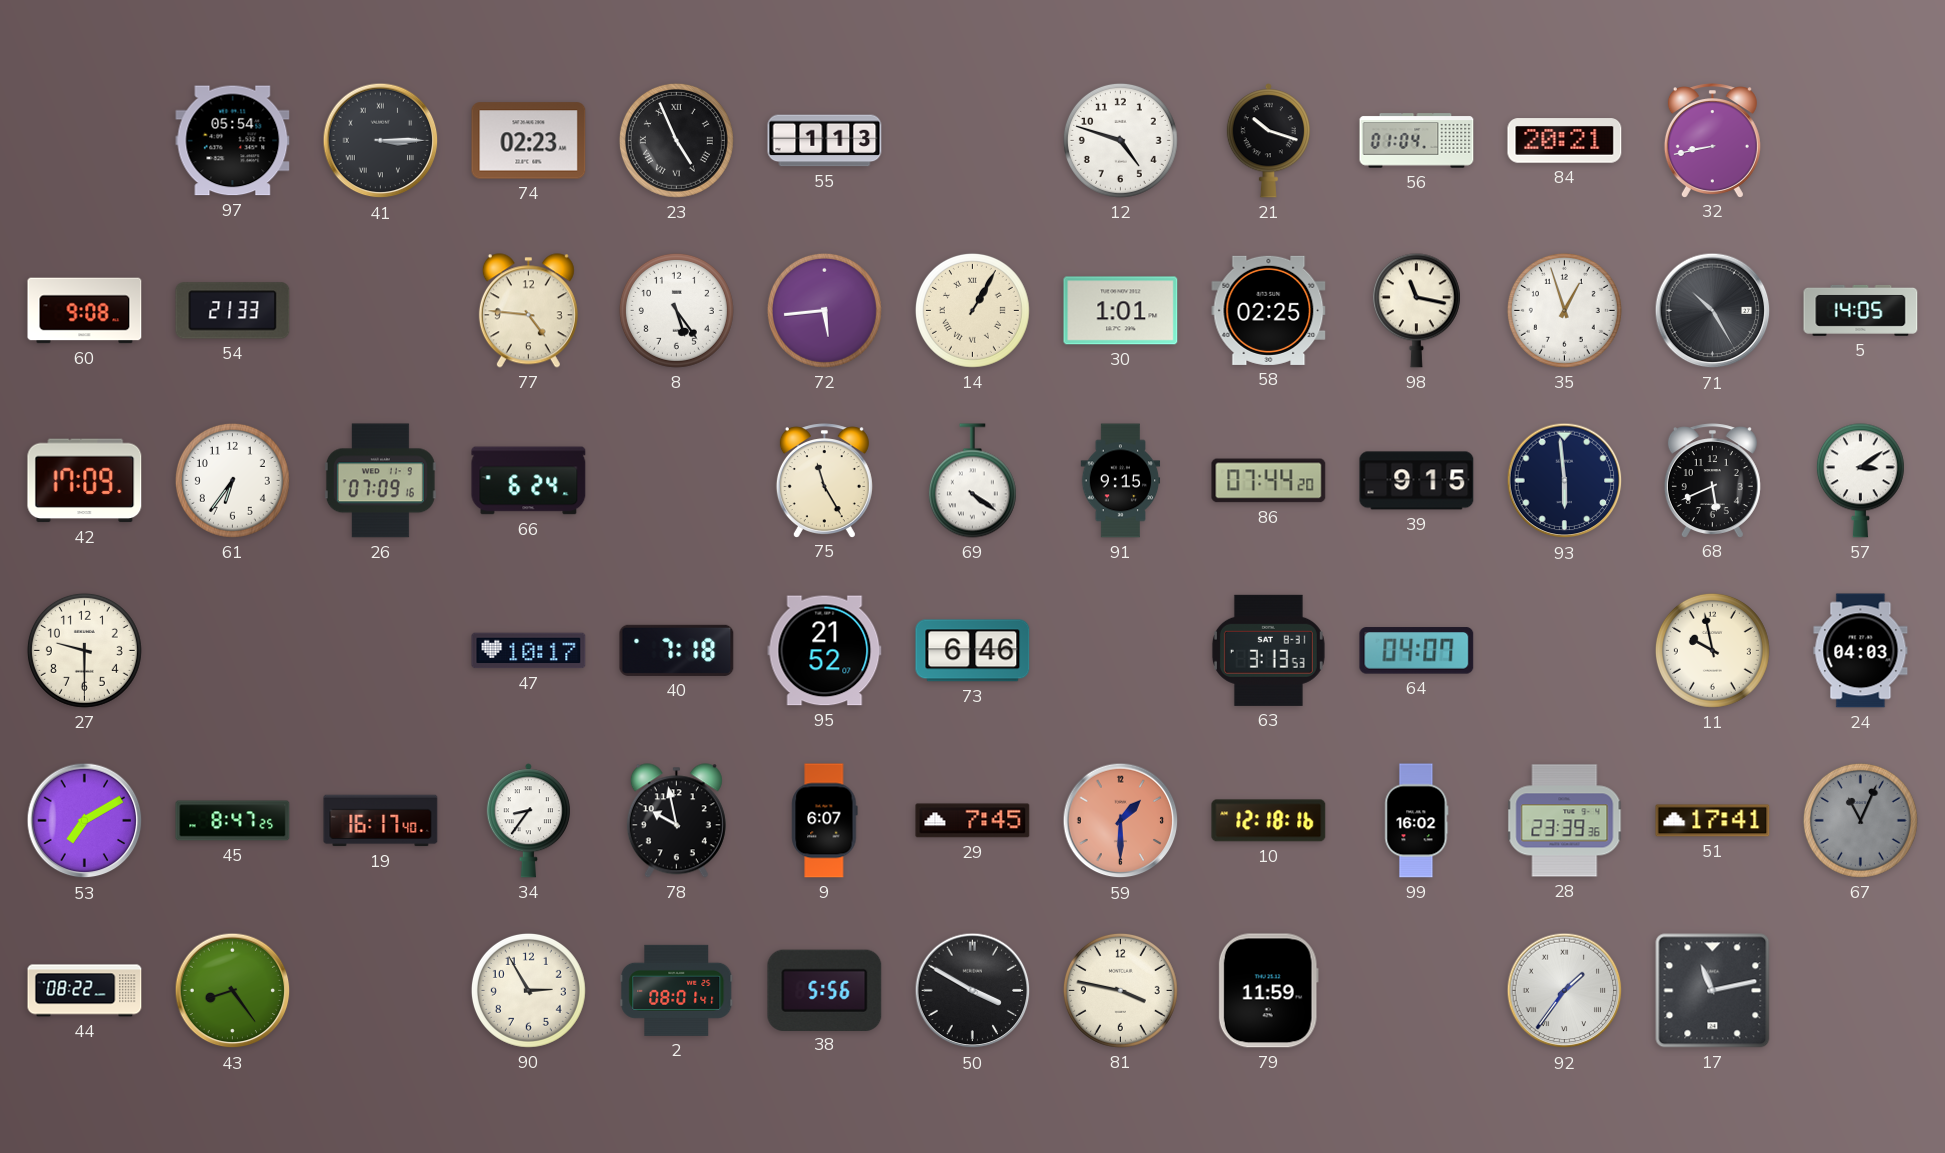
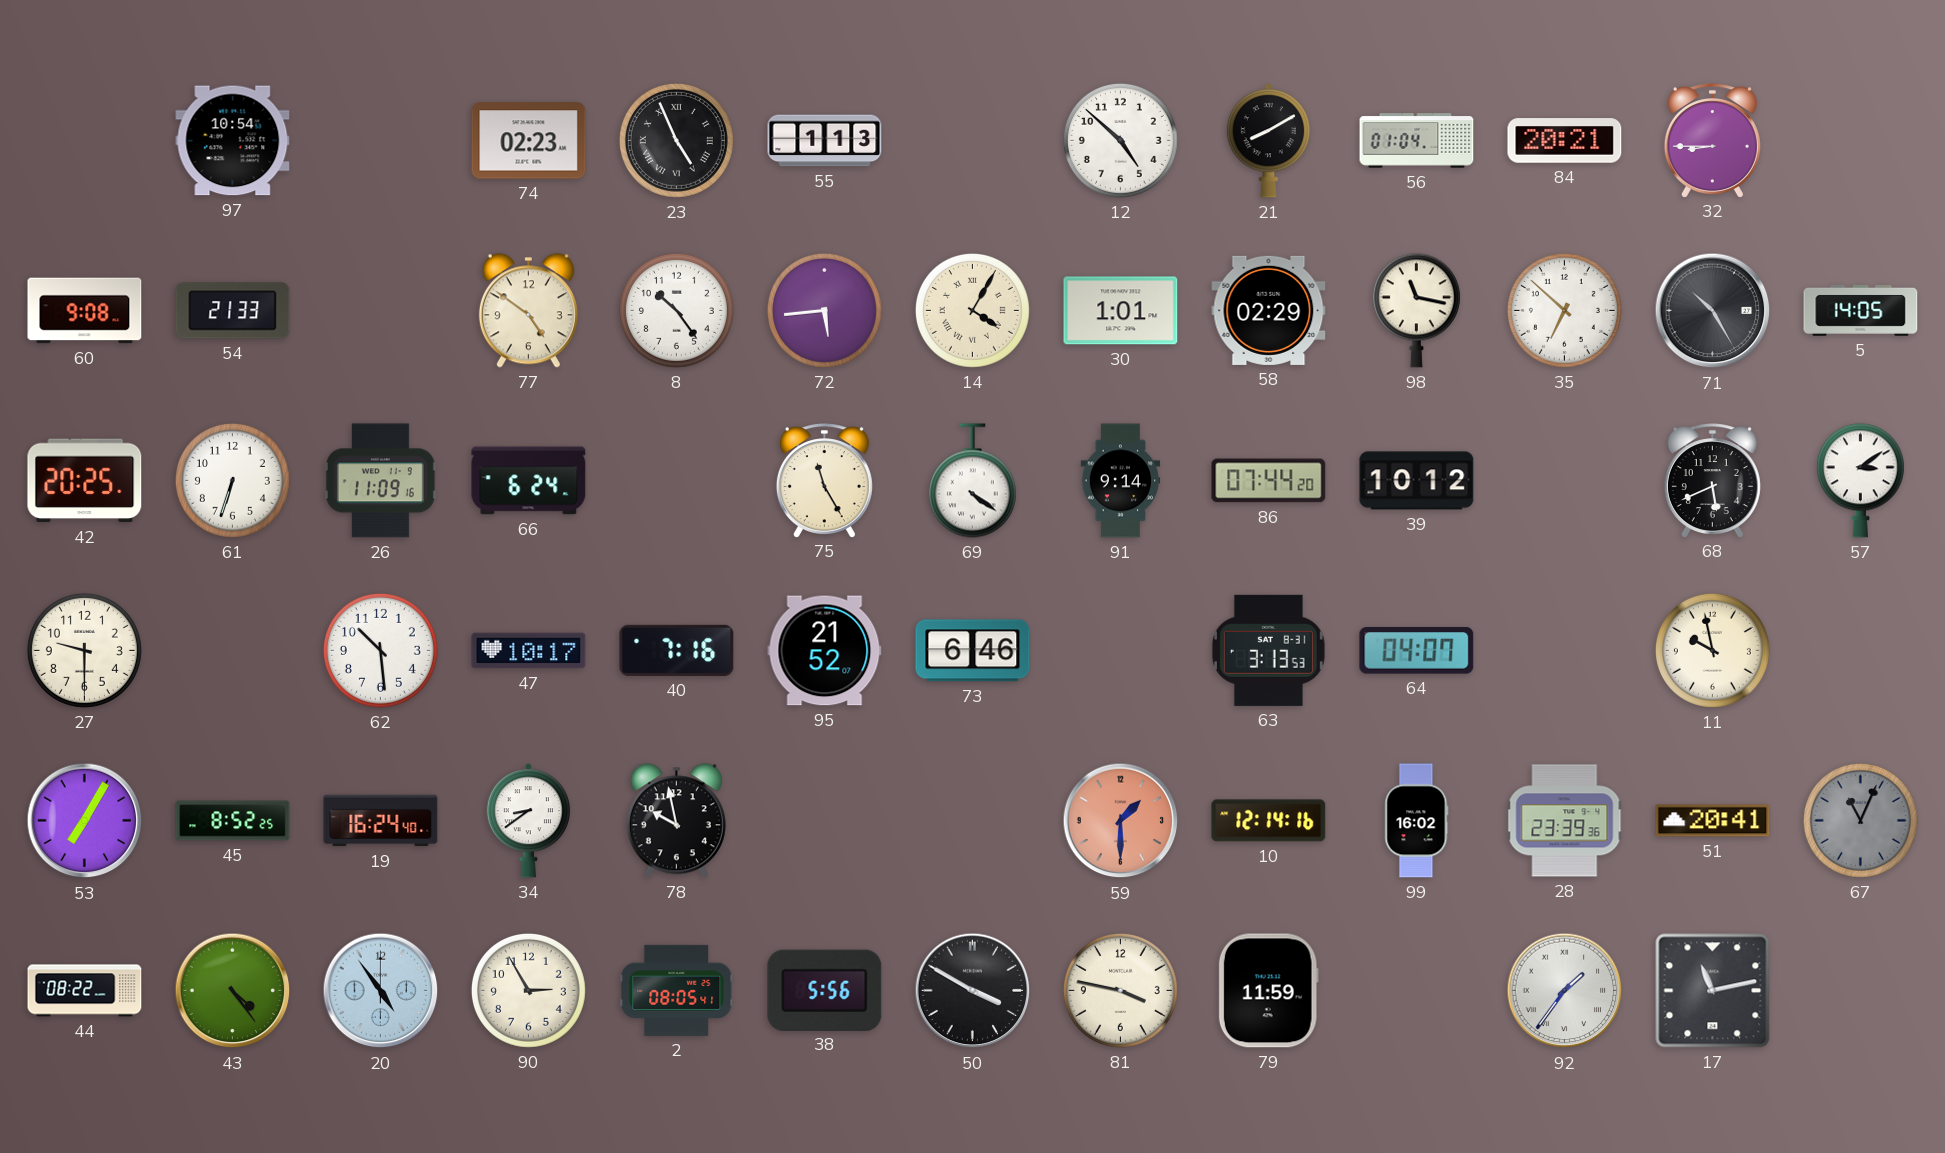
97: 05:54 -> 10:54
41: 3:15 -> none
12: 4:48 -> 4:52
21: 10:18 -> 8:10
32: 8:43 -> 8:45
77: 4:46 -> 4:51
8: 5:24 -> 10:24
14: 1:05 -> 4:05
58: 02:25 -> 02:29
35: 12:57 -> 6:52
42: 17:09 -> 20:25
61: 6:36 -> 6:33
26: 07:09 -> 11:09
91: 9:15 -> 9:14
39: 9:15 -> 10:12
93: 5:59 -> none
62: none -> 10:29
40: 7:18 -> 7:16
24: 04:03 -> none
53: 7:10 -> 7:05
45: 8:47 -> 8:52
19: 16:17 -> 16:24
34: 8:36 -> 8:39
9: 6:07 -> none
29: 7:45 -> none
10: 12:18 -> 12:14
51: 17:41 -> 20:41
43: 8:24 -> 4:24
20: none -> 4:54
2: 08:01 -> 08:05
